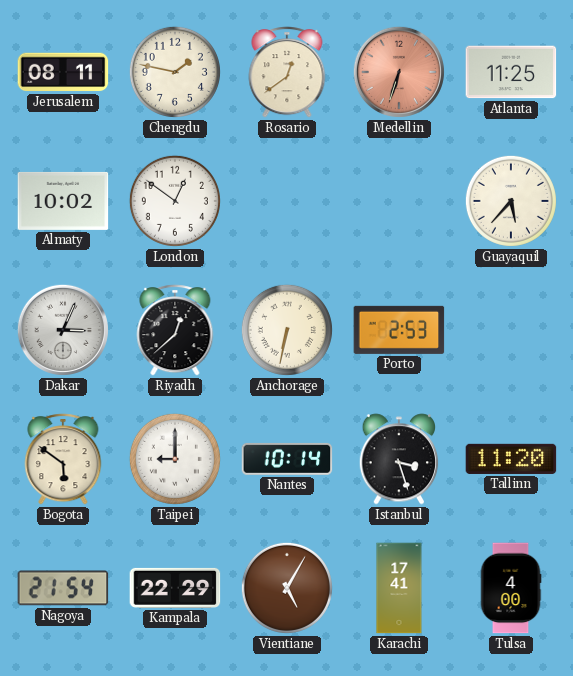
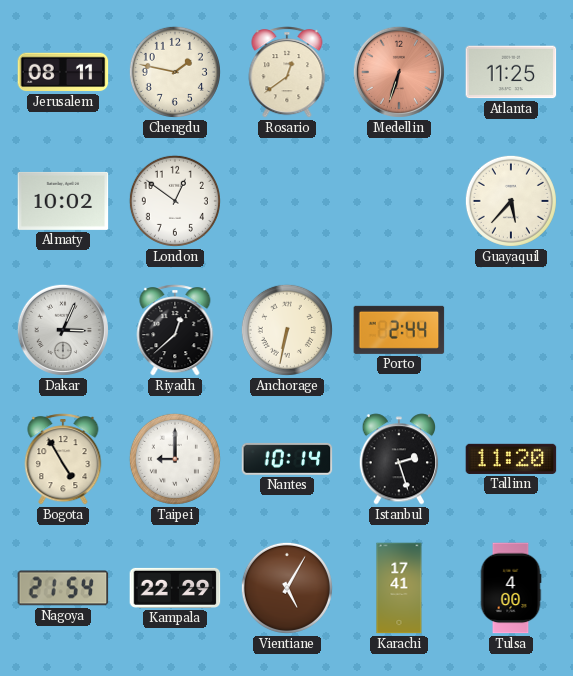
Porto: 2:53 -> 2:44
Bogota: 5:51 -> 4:55
Istanbul: 3:27 -> 2:27
